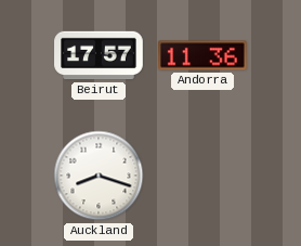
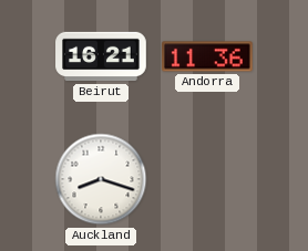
Beirut: 17:57 -> 16:21
